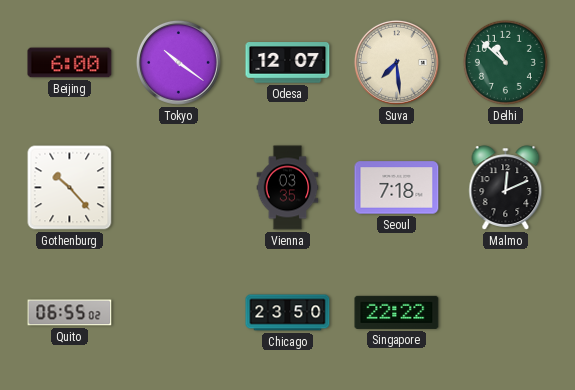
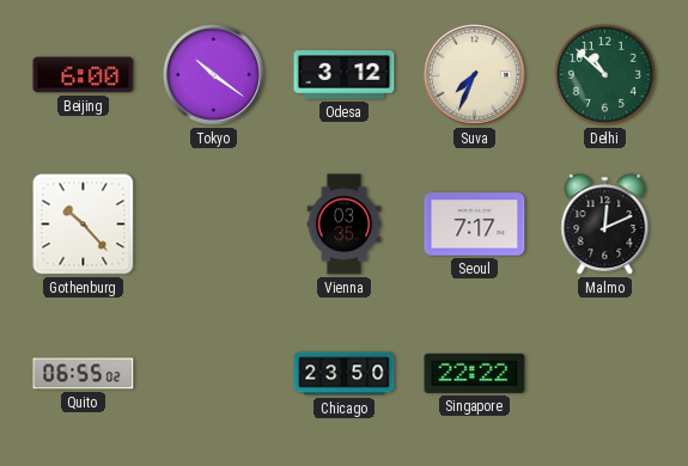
Odesa: 12:07 -> 3:12
Suva: 7:29 -> 7:34
Seoul: 7:18 -> 7:17
